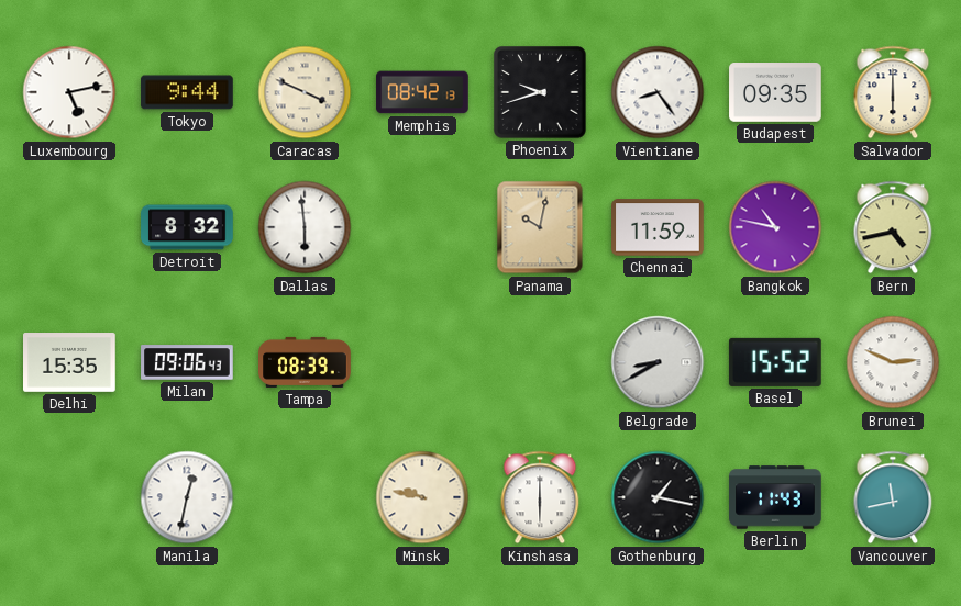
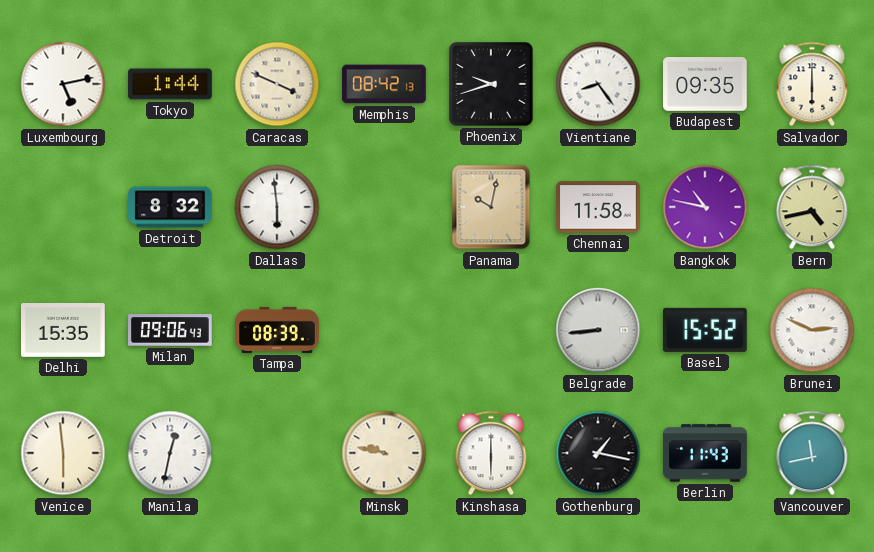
Tokyo: 9:44 -> 1:44
Chennai: 11:59 -> 11:58
Belgrade: 8:40 -> 8:44
Venice: none -> 5:59
